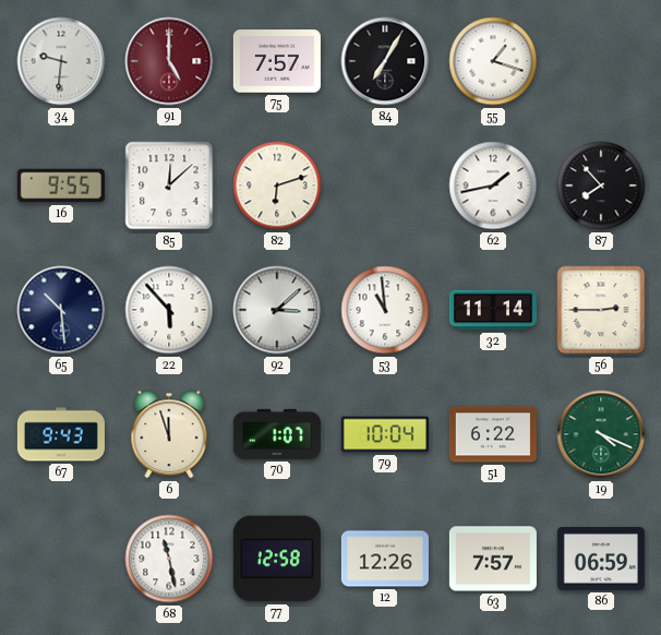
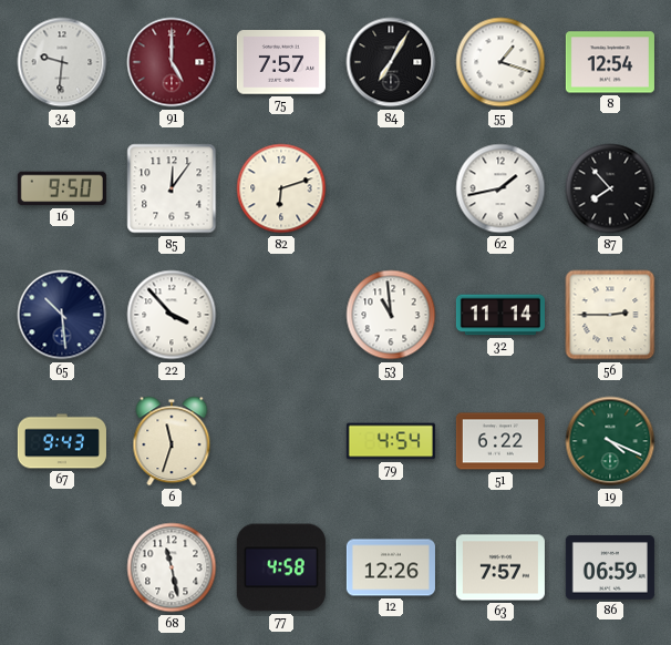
8: none -> 12:54
16: 9:55 -> 9:50
85: 12:08 -> 12:06
22: 5:53 -> 3:53
92: 3:08 -> none
6: 11:57 -> 11:33
70: 1:07 -> none
79: 10:04 -> 4:54
77: 12:58 -> 4:58
